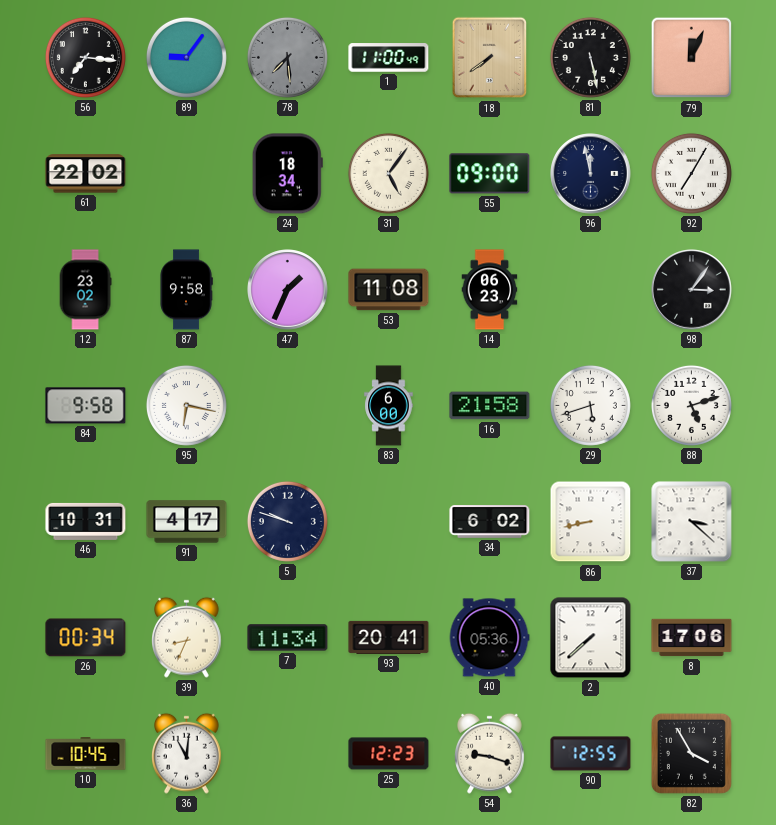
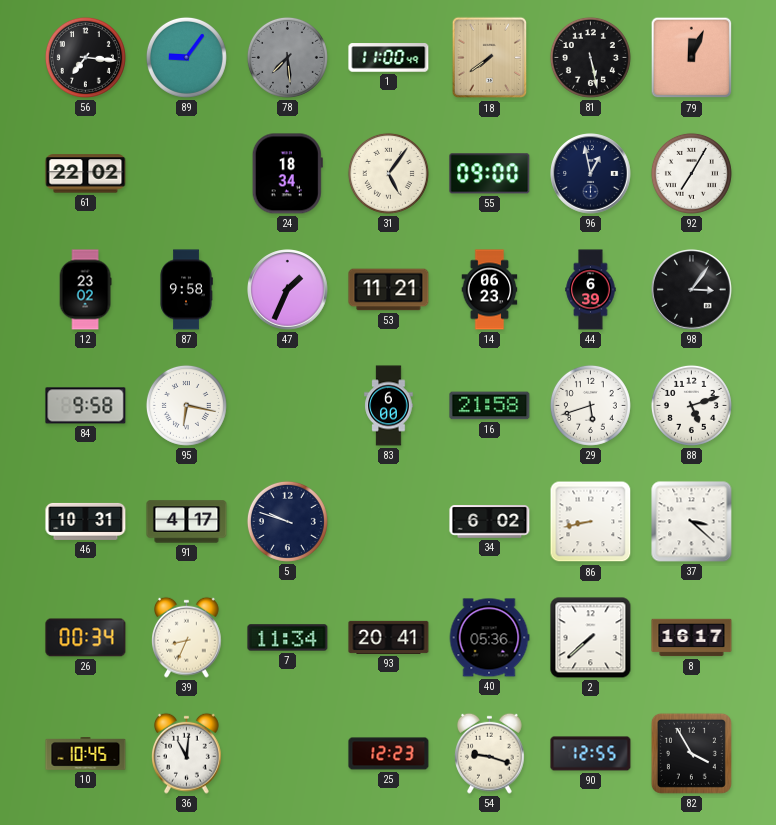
96: 11:58 -> 12:58
53: 11:08 -> 11:21
44: none -> 6:39
8: 17:06 -> 16:17
